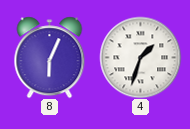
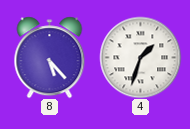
8: 6:04 -> 5:23
